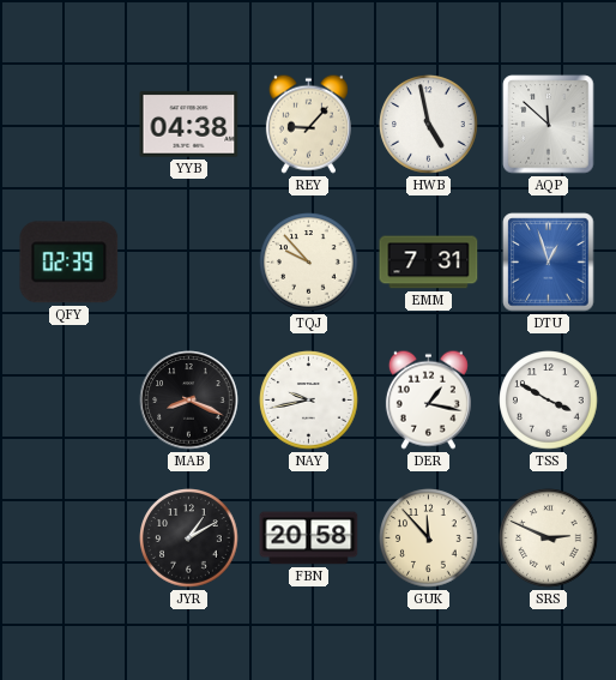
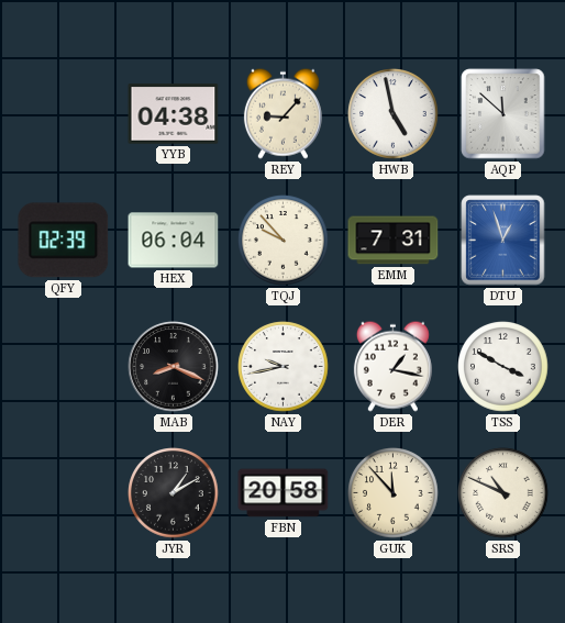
HEX: none -> 06:04
SRS: 2:49 -> 10:49
